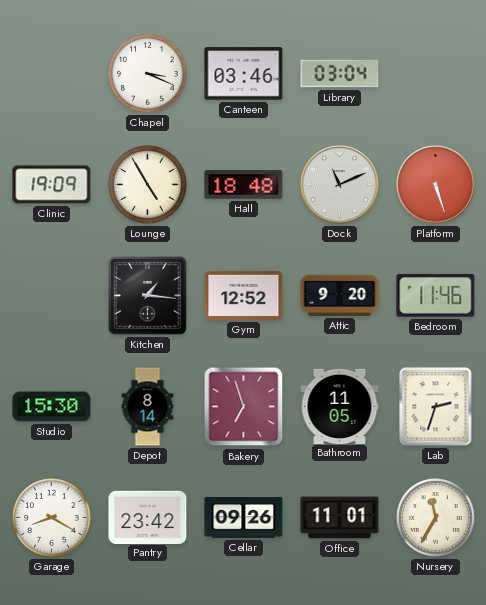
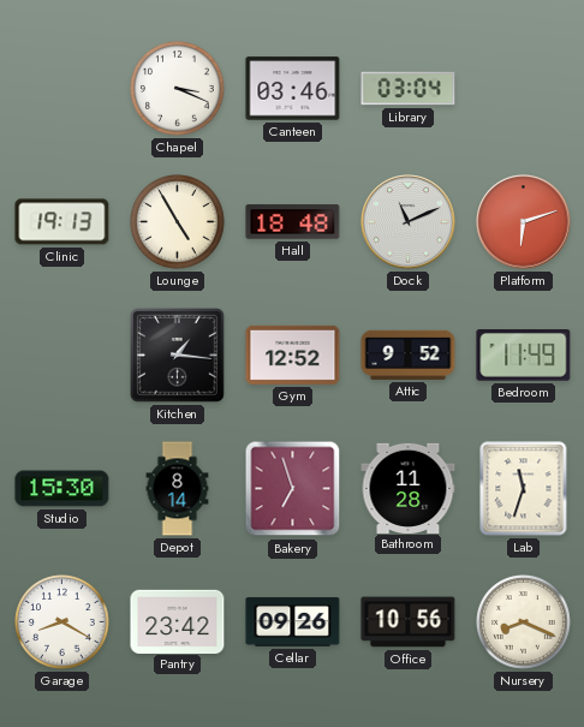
Clinic: 19:09 -> 19:13
Platform: 5:27 -> 6:12
Attic: 9:20 -> 9:52
Bedroom: 11:46 -> 11:49
Bathroom: 11:05 -> 11:28
Lab: 2:33 -> 11:33
Office: 11:01 -> 10:56
Nursery: 11:35 -> 8:19
